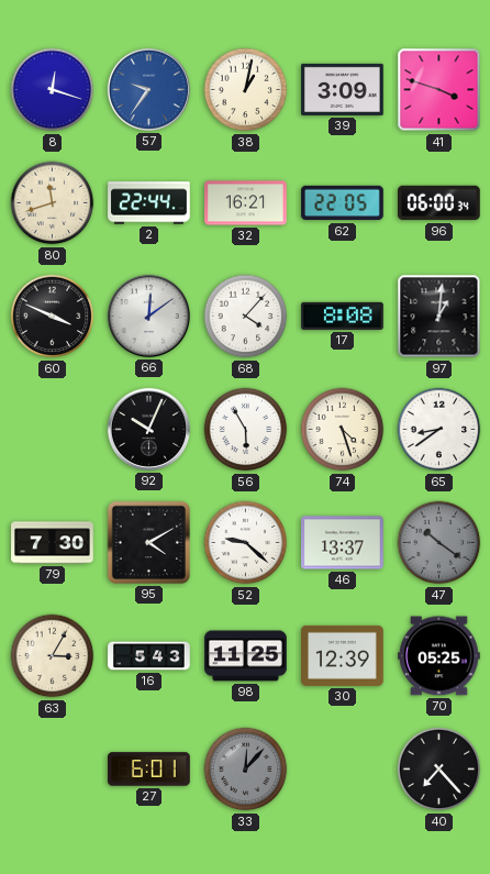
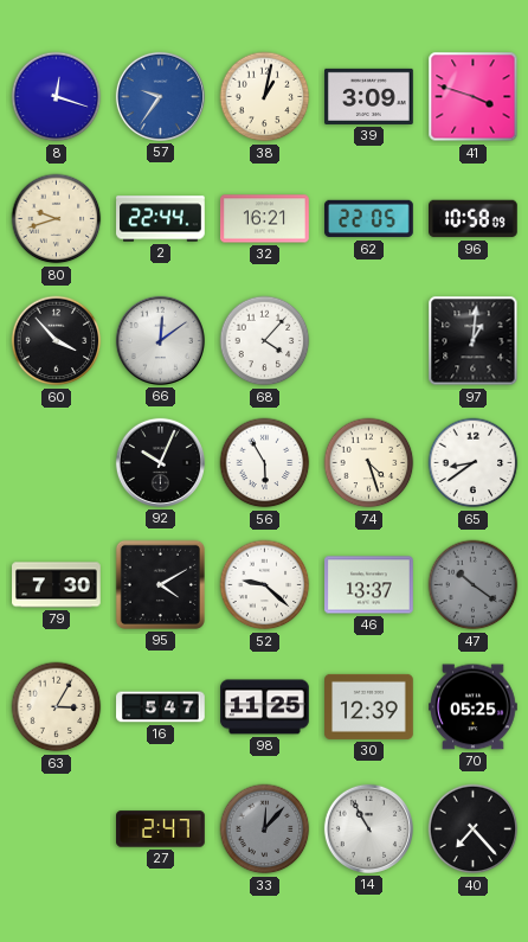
80: 11:42 -> 9:42
96: 06:00 -> 10:58
60: 3:49 -> 3:53
17: 8:08 -> none
16: 5:43 -> 5:47
27: 6:01 -> 2:47
14: none -> 10:55
